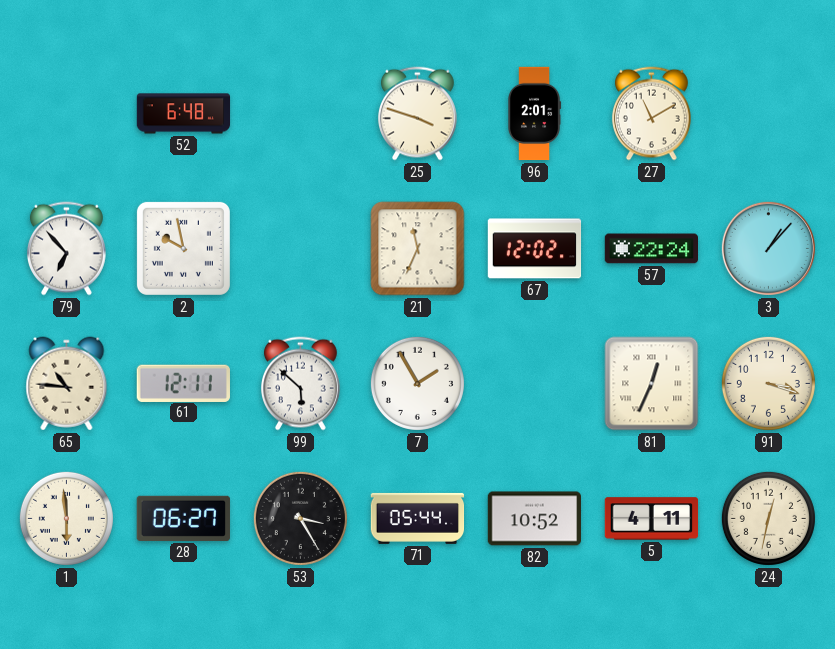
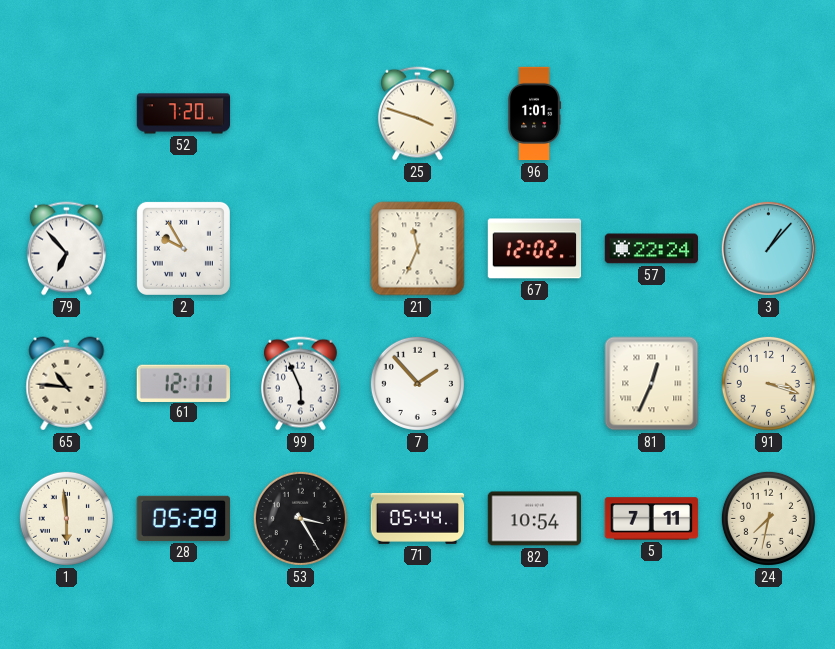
52: 6:48 -> 7:20
96: 2:01 -> 1:01
27: 11:10 -> none
2: 9:58 -> 9:55
99: 5:52 -> 5:56
7: 1:55 -> 1:53
28: 06:27 -> 05:29
82: 10:52 -> 10:54
5: 4:11 -> 7:11
24: 12:32 -> 7:32
